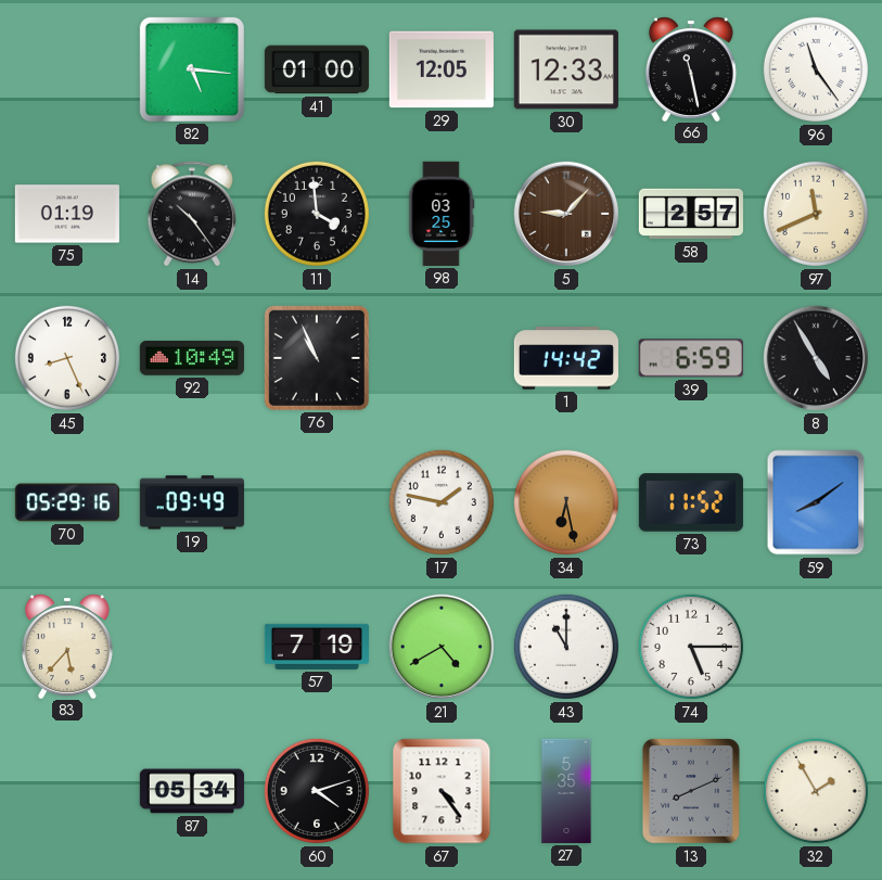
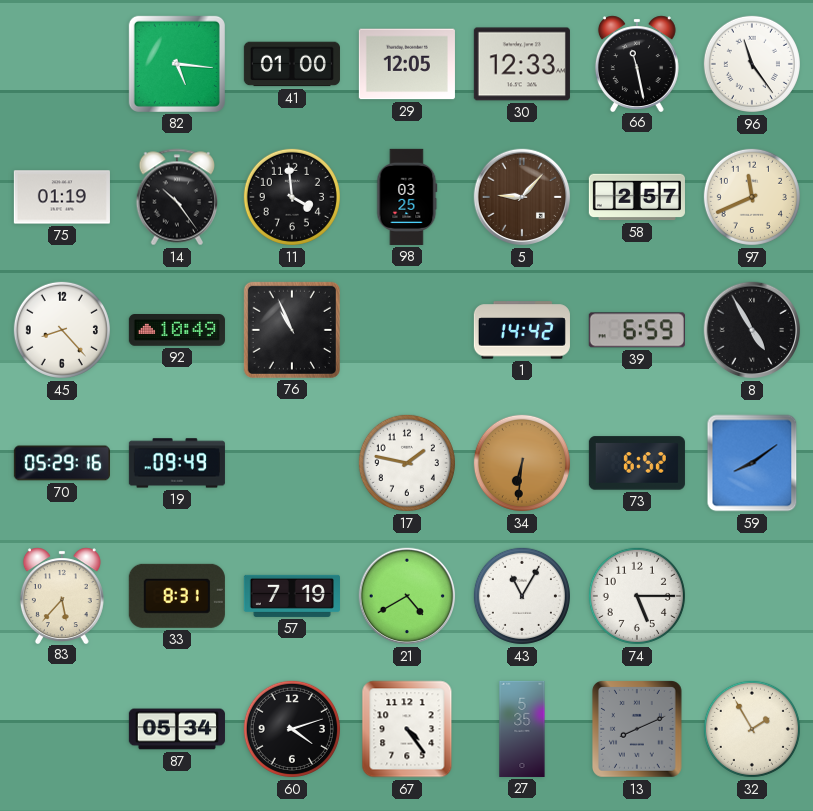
45: 8:26 -> 8:23
34: 6:28 -> 6:31
73: 11:52 -> 6:52
33: none -> 8:31
43: 11:00 -> 11:05
